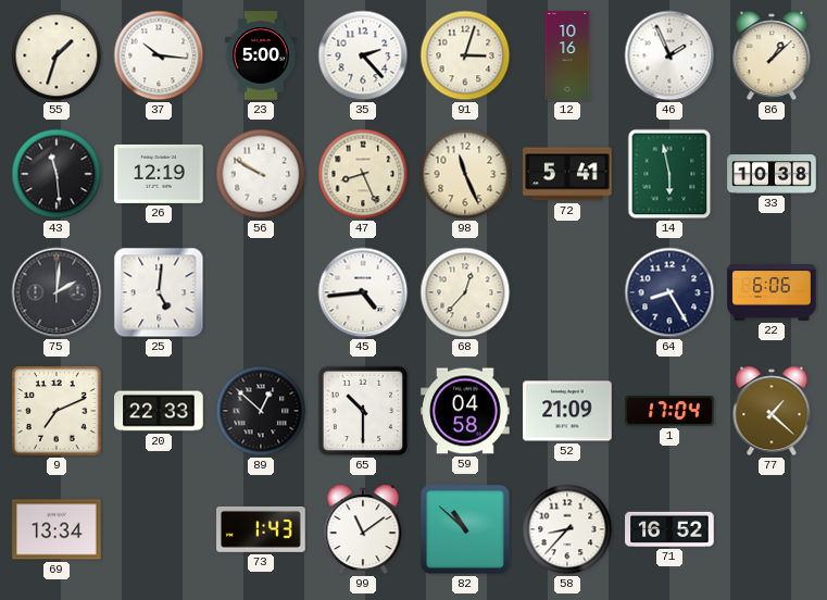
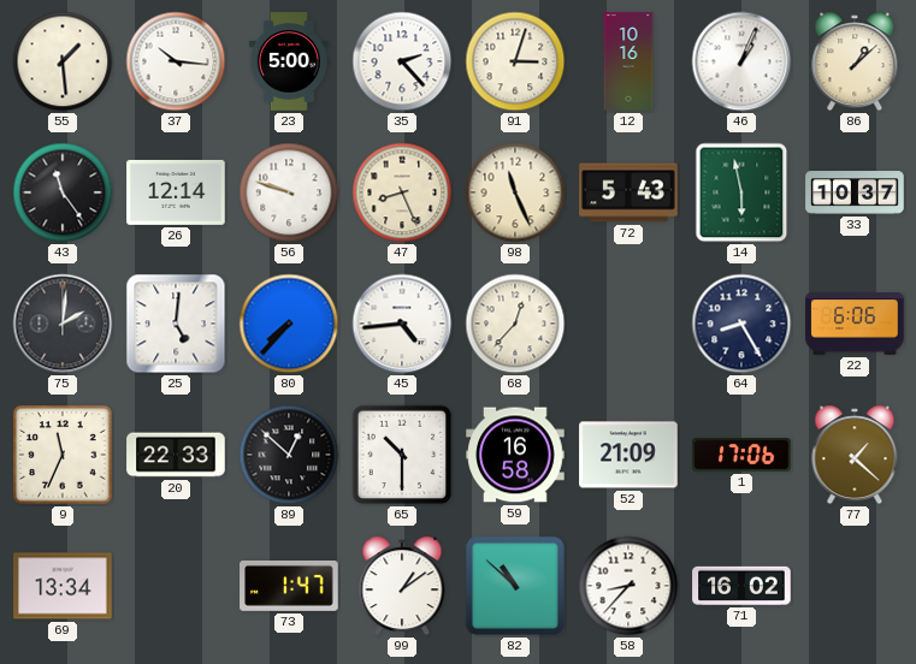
55: 1:33 -> 1:29
46: 1:56 -> 1:04
43: 11:29 -> 11:24
26: 12:19 -> 12:14
56: 9:50 -> 9:48
72: 5:41 -> 5:43
33: 10:38 -> 10:37
80: none -> 7:37
9: 7:11 -> 11:34
59: 04:58 -> 16:58
1: 17:04 -> 17:06
73: 1:43 -> 1:47
99: 11:09 -> 1:09
71: 16:52 -> 16:02
